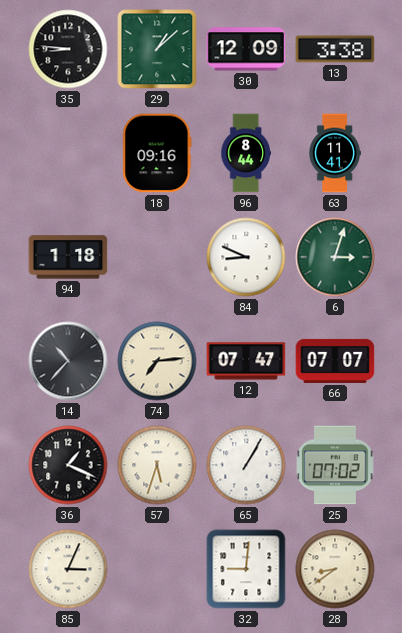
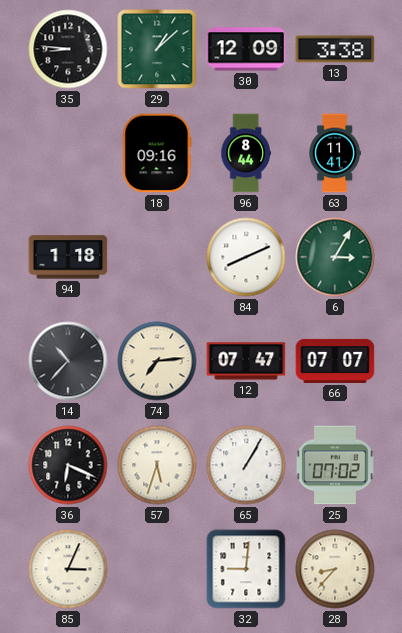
84: 8:49 -> 8:11
6: 3:03 -> 3:05
36: 1:19 -> 6:19
28: 8:39 -> 8:37
